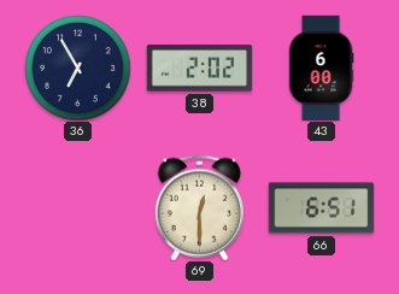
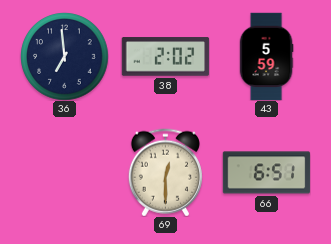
36: 6:55 -> 6:59
43: 6:00 -> 5:59
